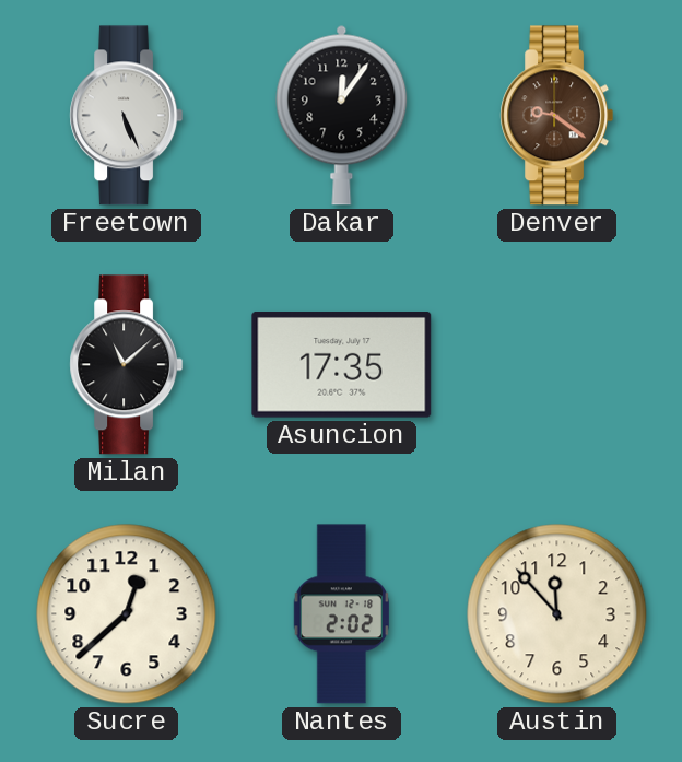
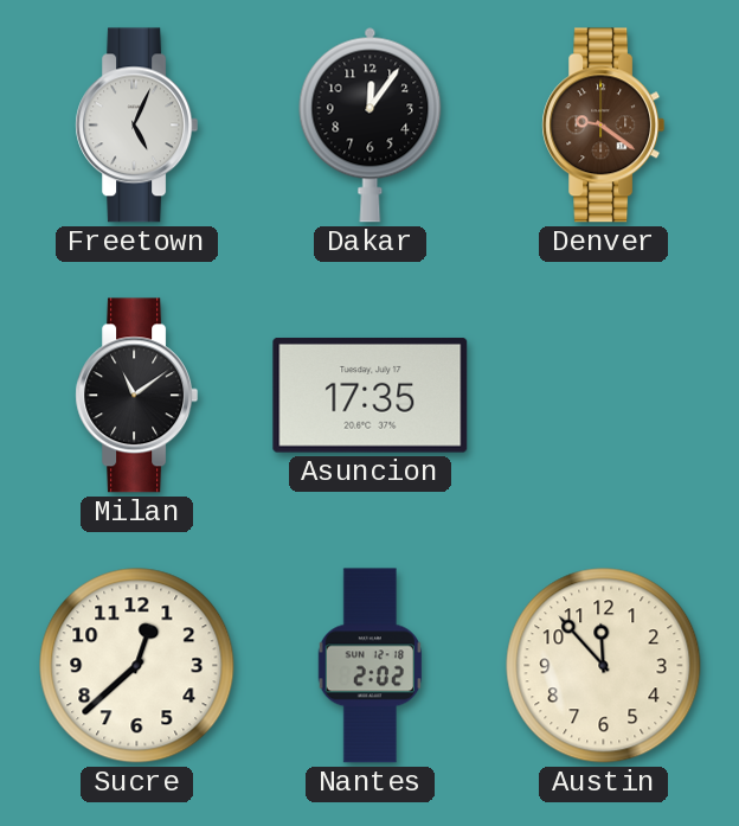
Freetown: 5:26 -> 5:04
Milan: 11:08 -> 11:09
